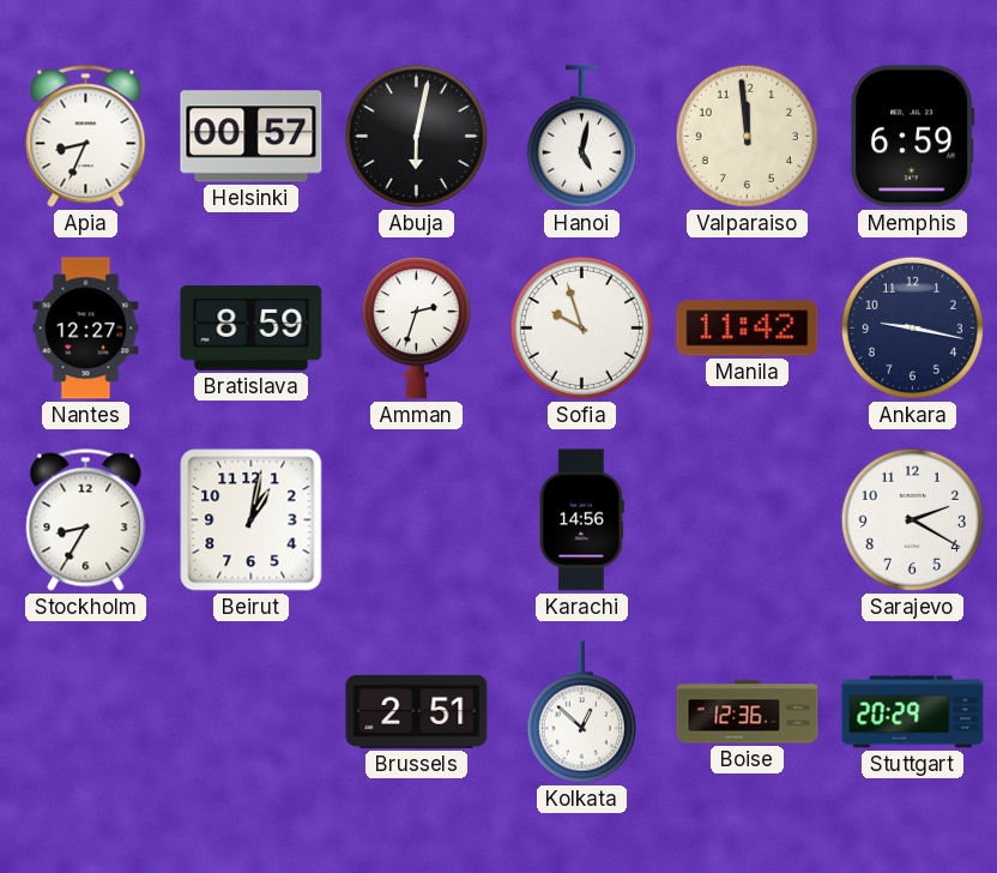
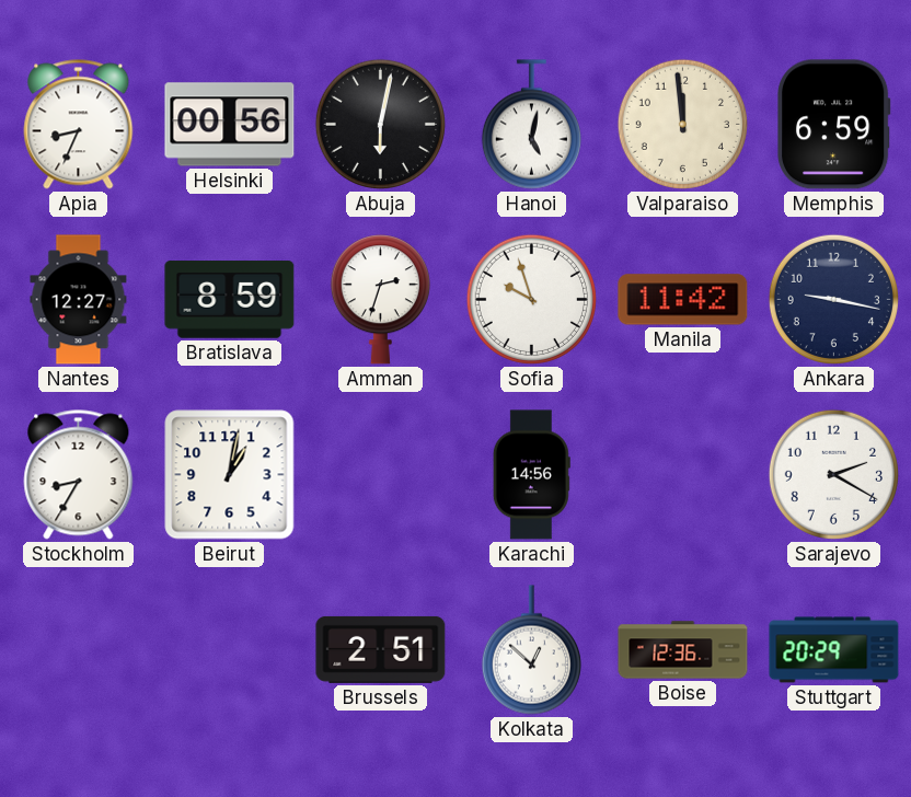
Helsinki: 00:57 -> 00:56
